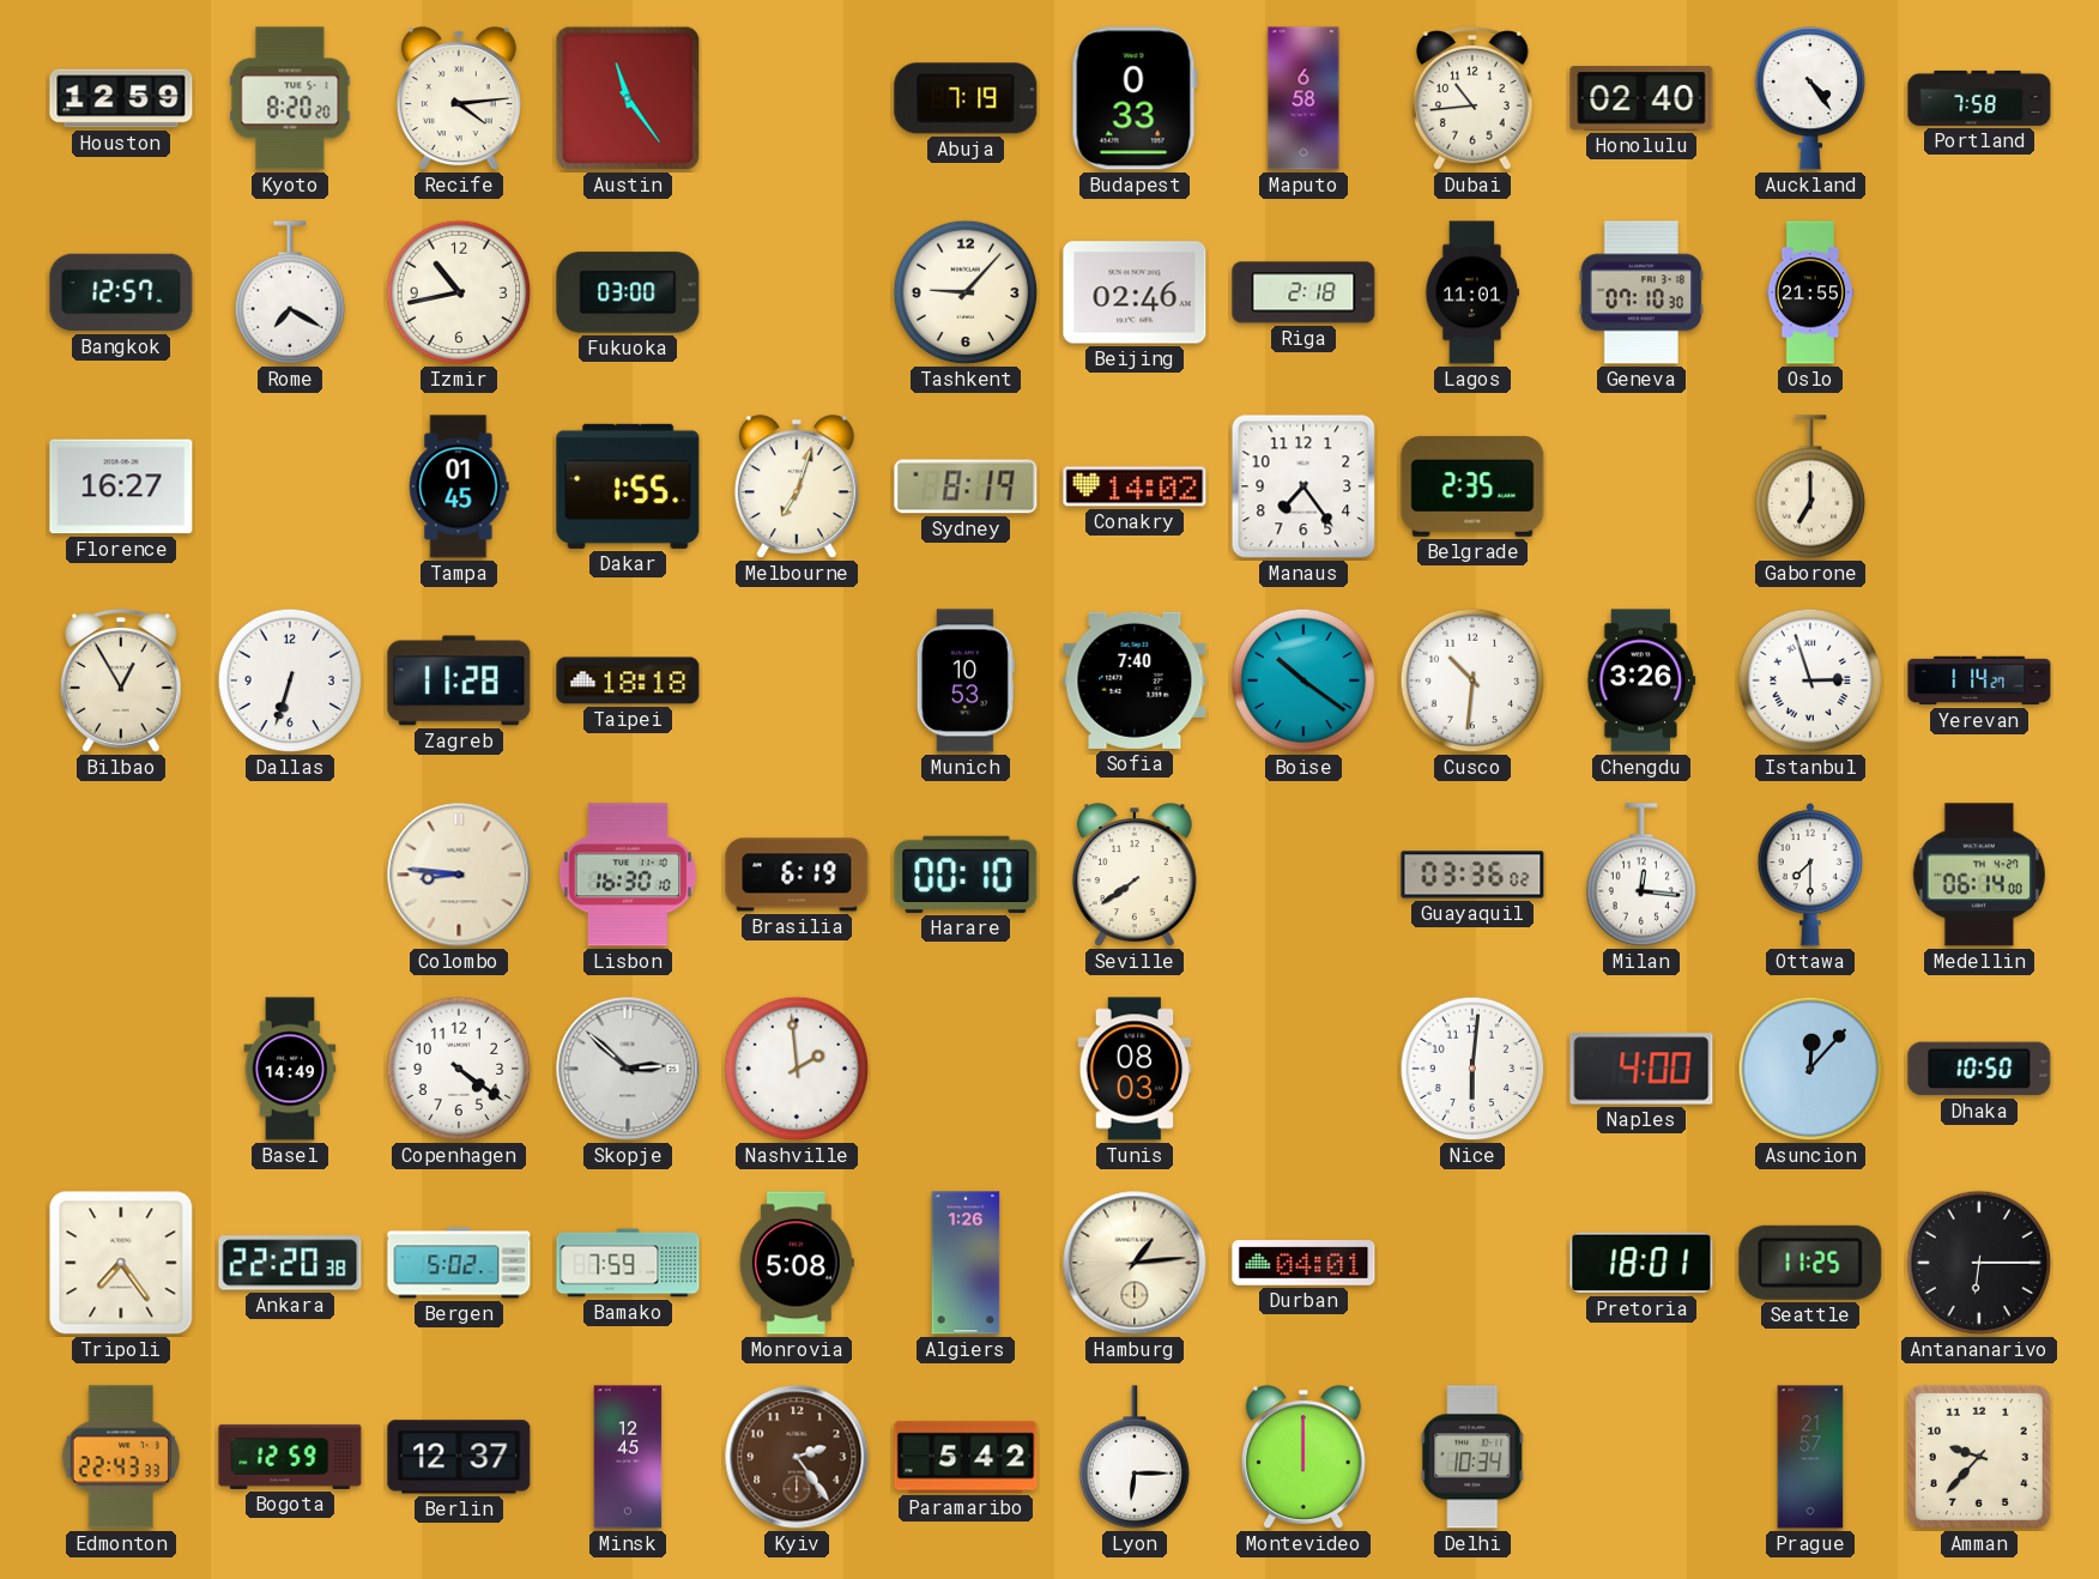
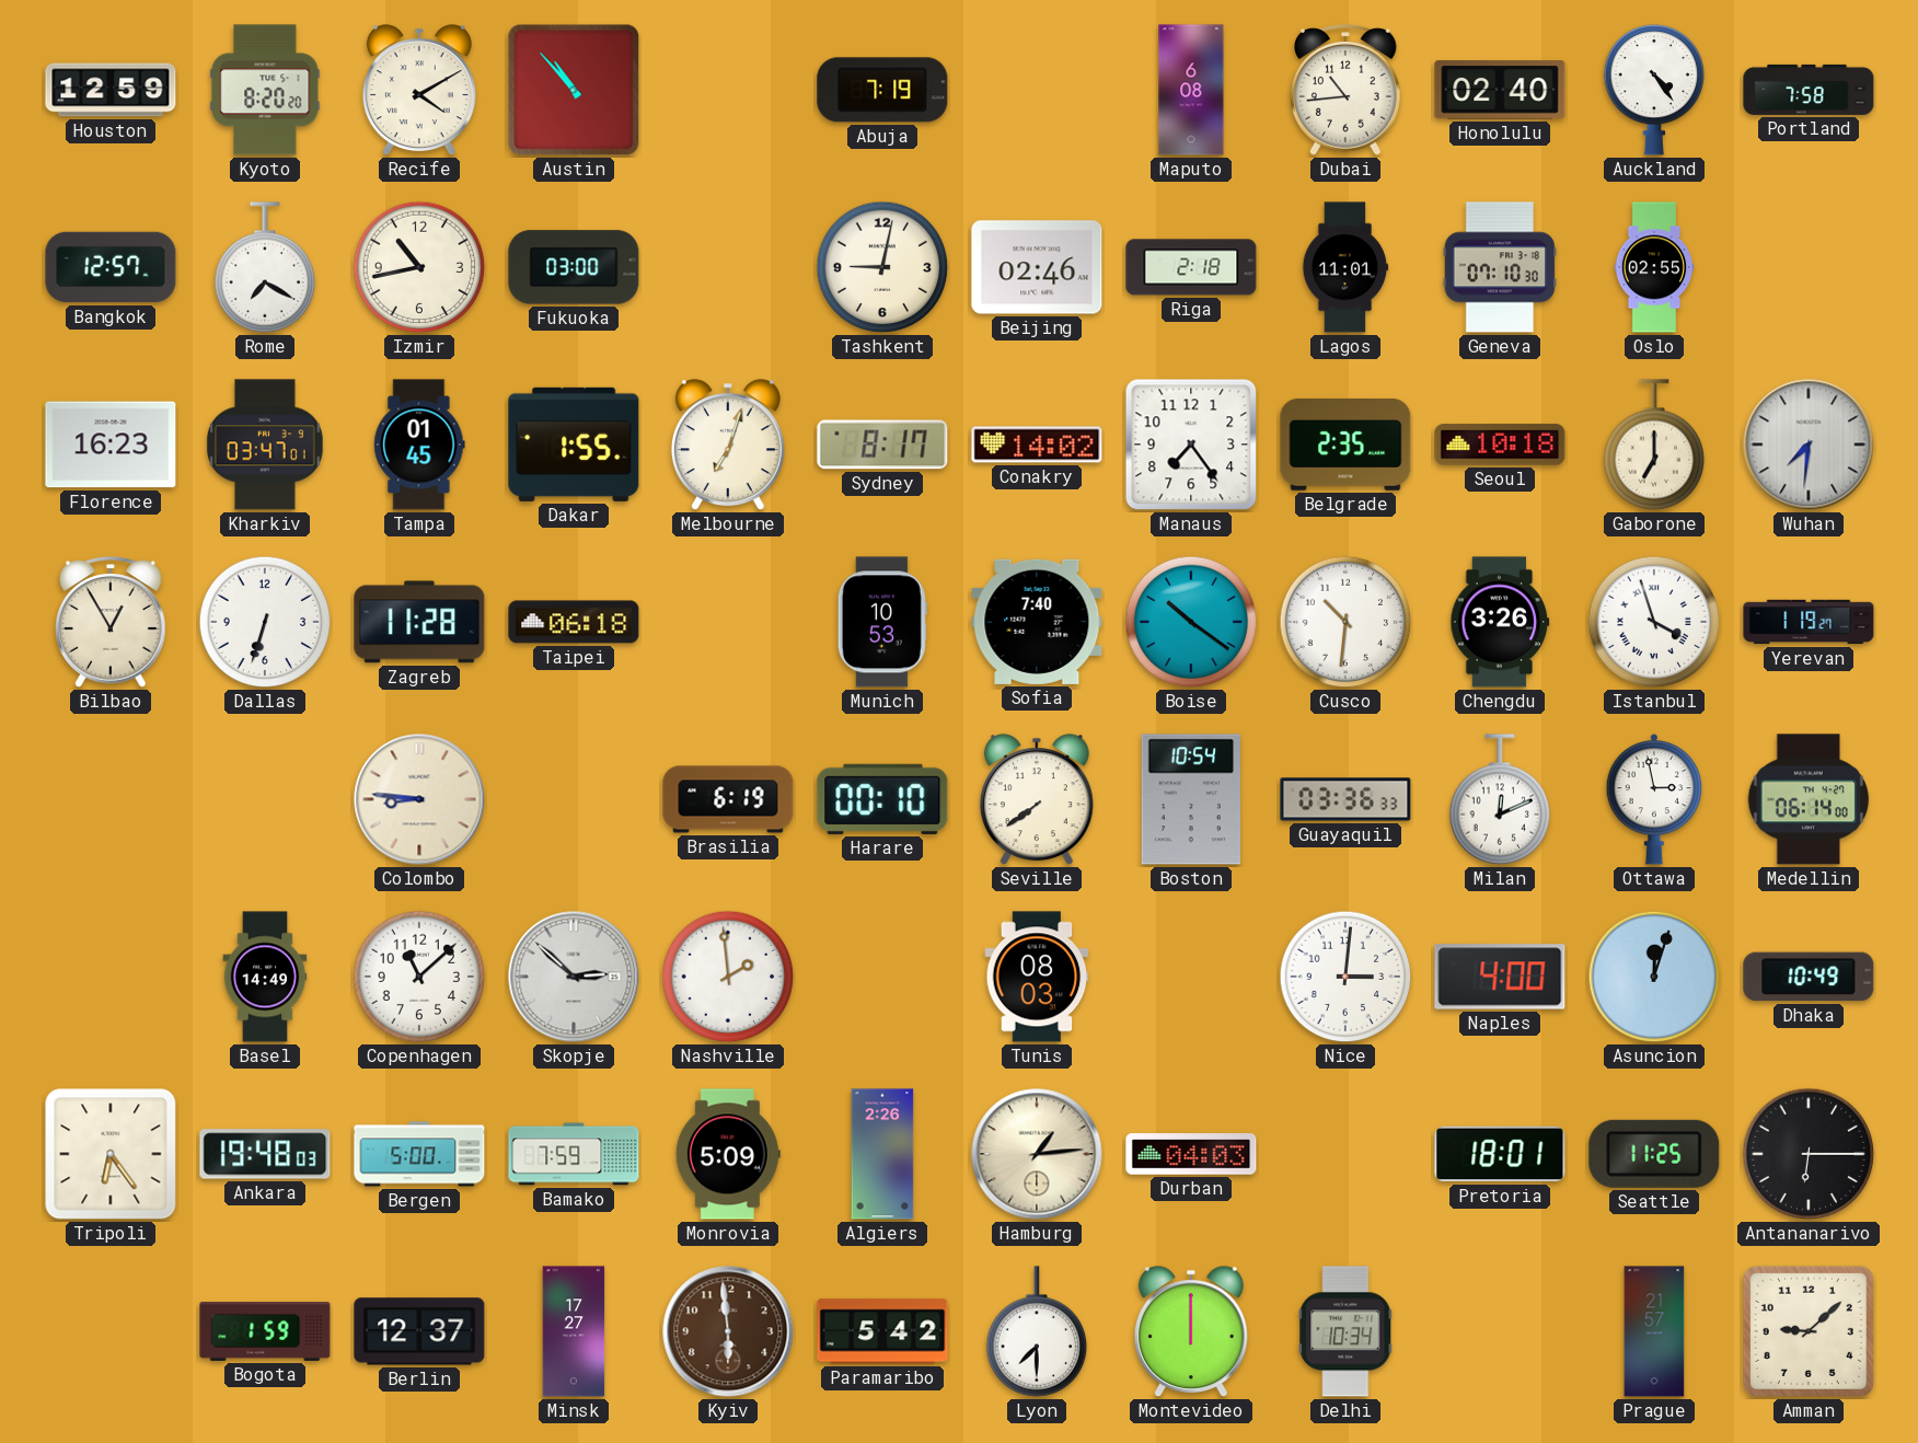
Recife: 4:14 -> 4:10
Austin: 11:24 -> 10:53
Budapest: 0:33 -> none
Maputo: 6:58 -> 6:08
Tashkent: 9:07 -> 9:02
Oslo: 21:55 -> 02:55
Florence: 16:27 -> 16:23
Kharkiv: none -> 03:47
Sydney: 8:19 -> 8:17
Seoul: none -> 10:18
Wuhan: none -> 7:31
Taipei: 18:18 -> 06:18
Istanbul: 2:57 -> 3:57
Yerevan: 1:14 -> 1:19
Lisbon: 16:30 -> none
Boston: none -> 10:54
Guayaquil: 03:36:02 -> 03:36:33
Milan: 12:16 -> 12:11
Ottawa: 7:30 -> 2:58
Copenhagen: 4:21 -> 11:08
Nice: 6:01 -> 3:01
Asuncion: 12:07 -> 12:03
Dhaka: 10:50 -> 10:49
Tripoli: 7:24 -> 6:24
Ankara: 22:20 -> 19:48
Bergen: 5:02 -> 5:00
Monrovia: 5:08 -> 5:09
Algiers: 1:26 -> 2:26
Durban: 04:01 -> 04:03
Edmonton: 22:43 -> none
Bogota: 12:59 -> 1:59
Minsk: 12:45 -> 17:27
Kyiv: 2:24 -> 5:59
Lyon: 6:15 -> 7:30
Amman: 9:37 -> 9:08
